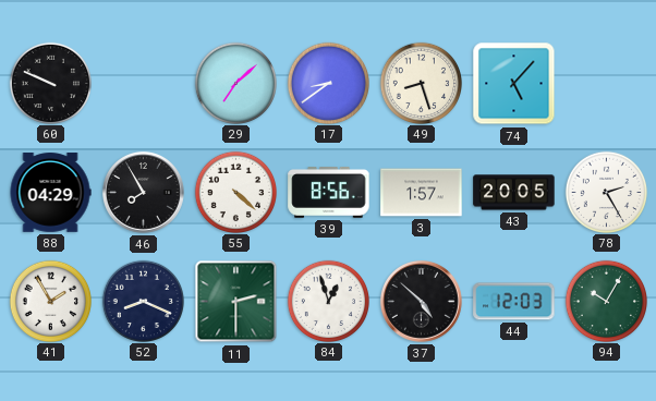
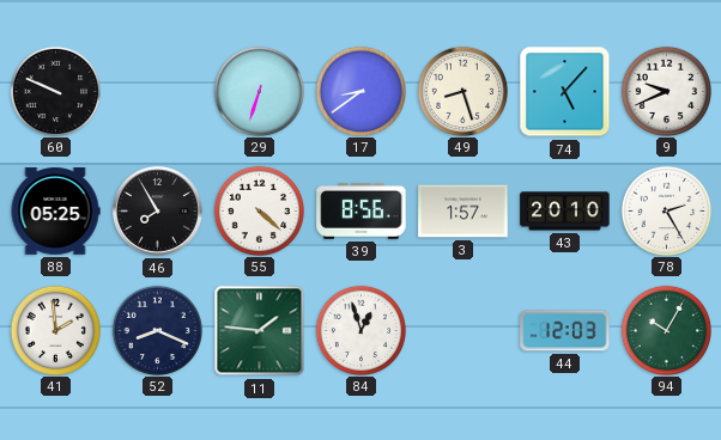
29: 7:08 -> 6:33
9: none -> 9:41
88: 04:29 -> 05:25
43: 20:05 -> 20:10
41: 1:55 -> 1:59
11: 2:30 -> 1:46
37: 4:52 -> none
